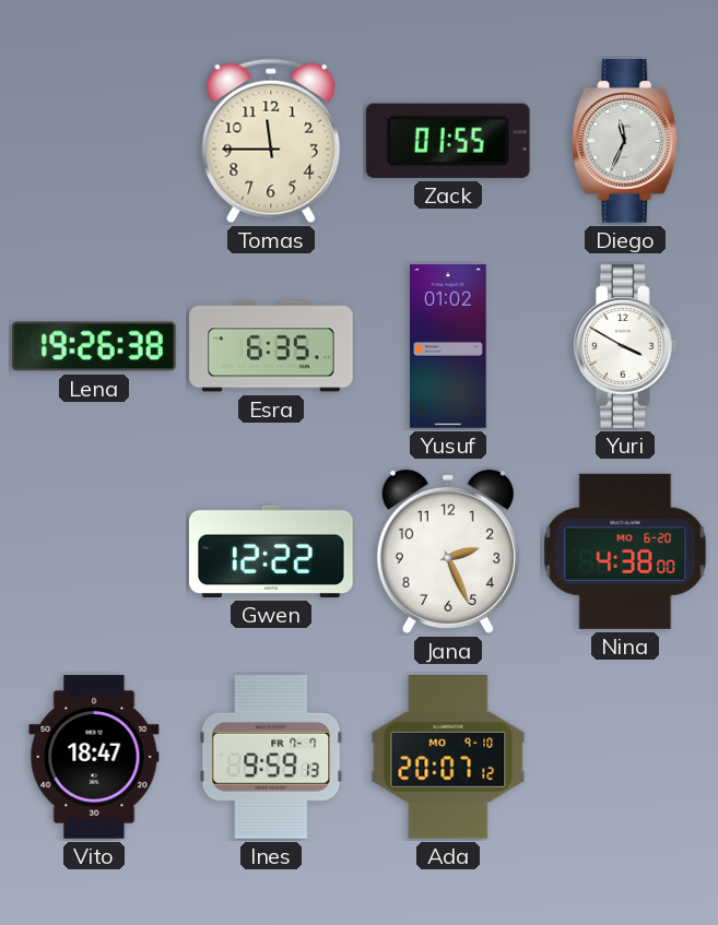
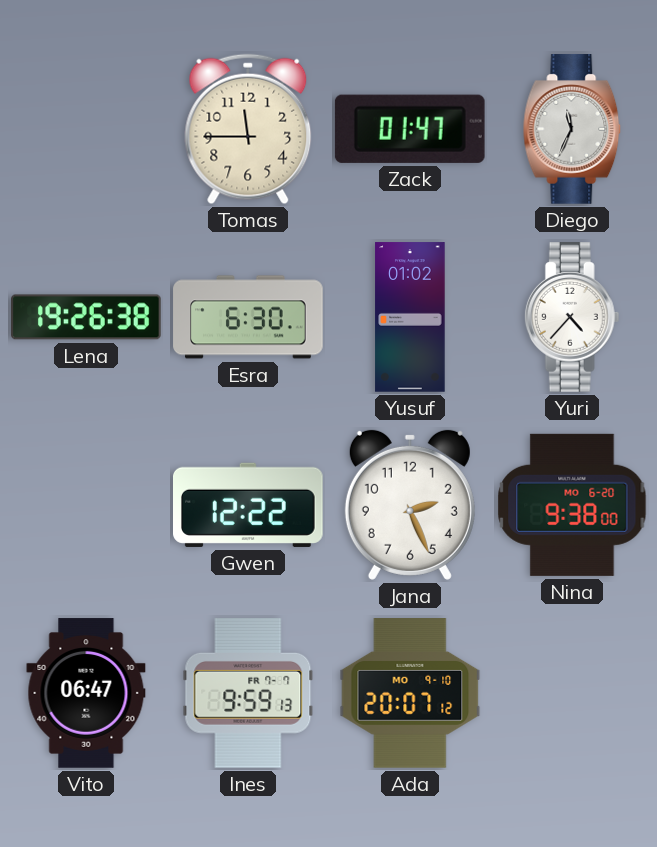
Zack: 01:55 -> 01:47
Esra: 6:35 -> 6:30
Yuri: 3:50 -> 4:37
Nina: 4:38 -> 9:38
Vito: 18:47 -> 06:47
